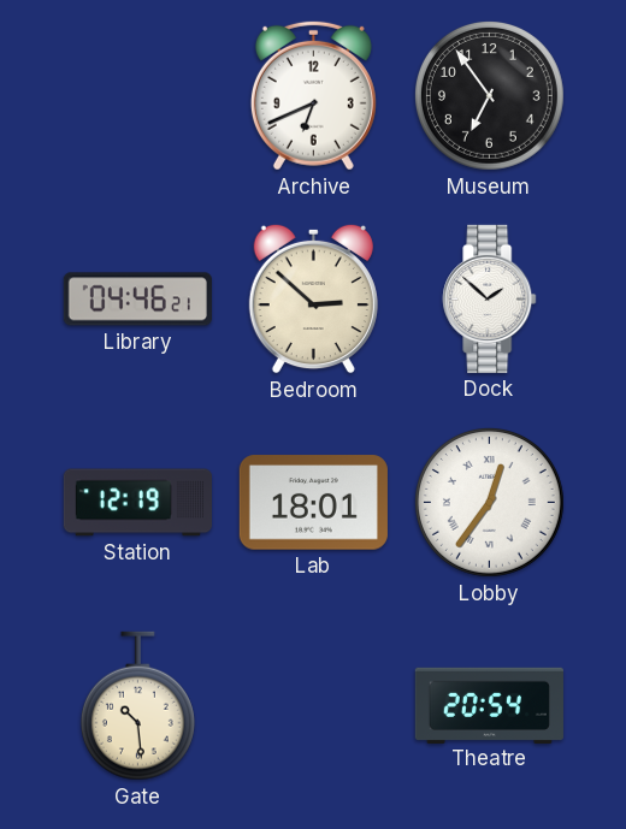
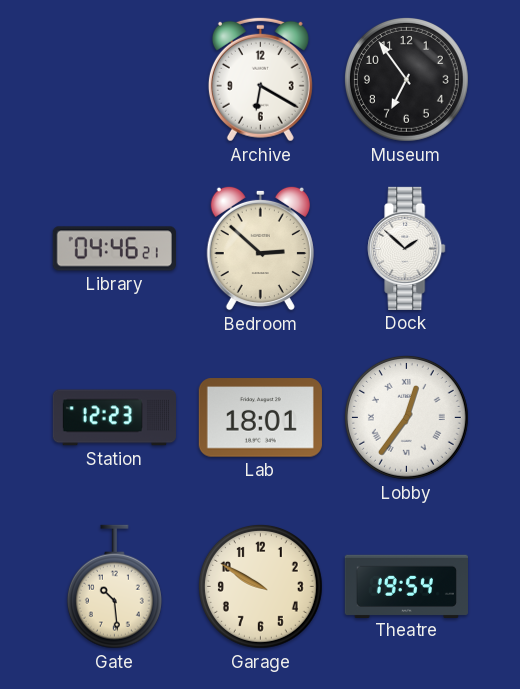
Archive: 6:41 -> 6:20
Station: 12:19 -> 12:23
Garage: none -> 9:50
Theatre: 20:54 -> 19:54
